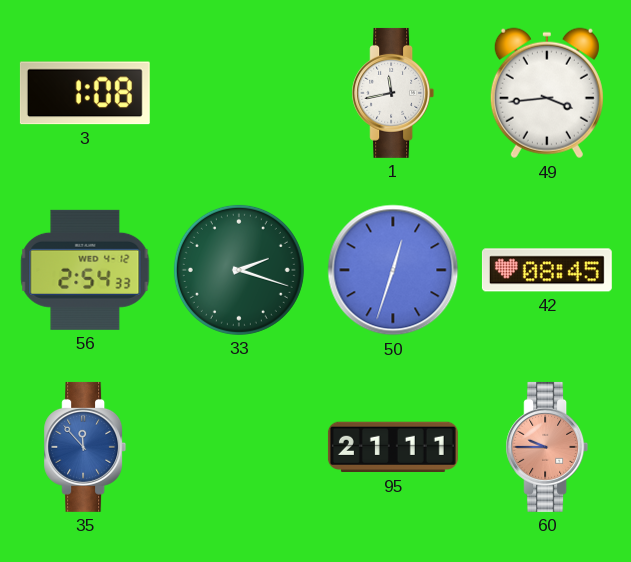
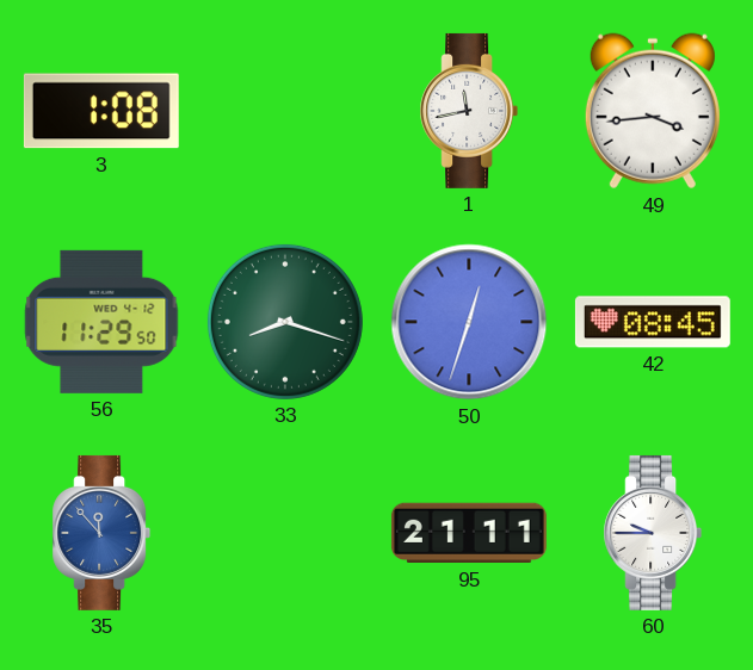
56: 2:54 -> 11:29
33: 2:18 -> 8:18
60 dial: salmon -> white
